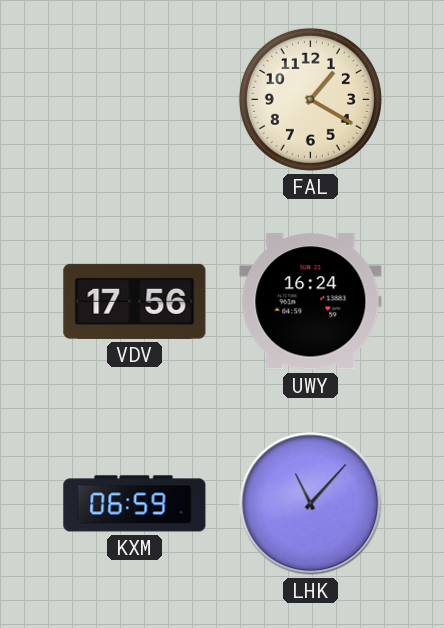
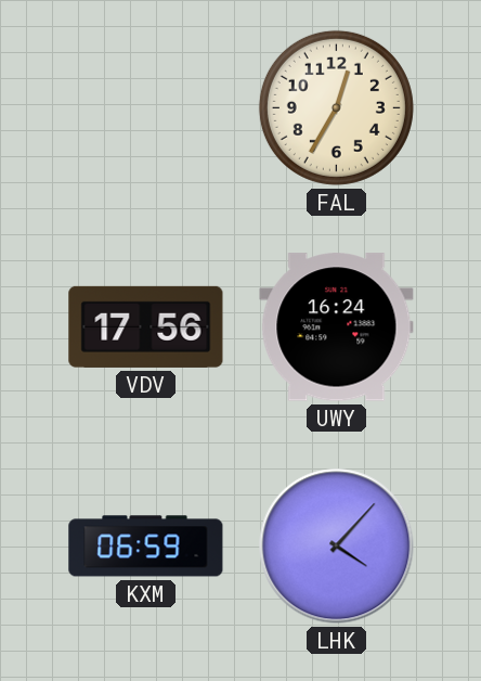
FAL: 1:20 -> 12:35
LHK: 11:07 -> 4:07
